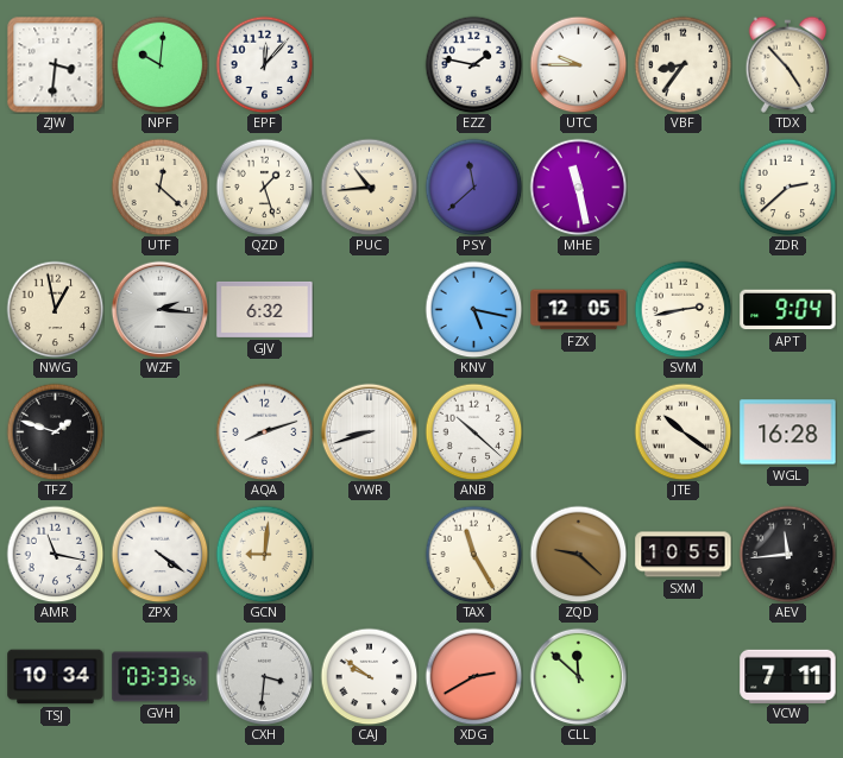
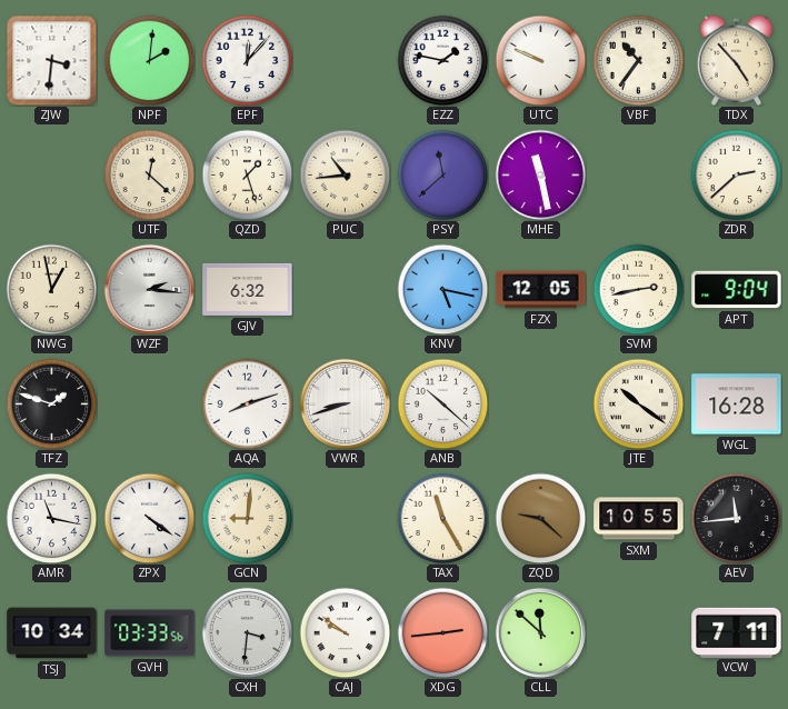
NPF: 10:01 -> 2:01
UTC: 9:45 -> 9:49
VBF: 8:36 -> 10:36
XDG: 2:40 -> 2:44
